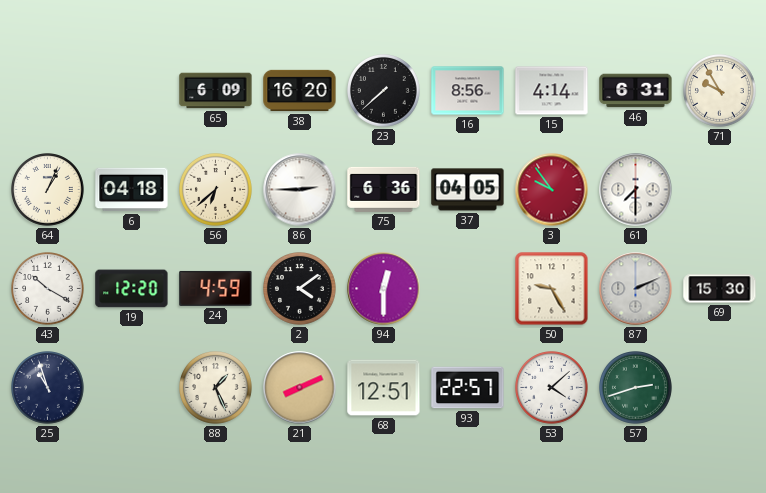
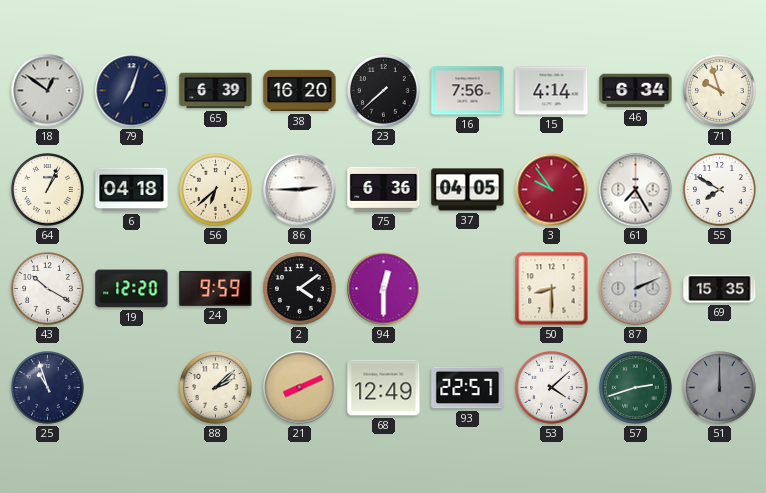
18: none -> 12:51
79: none -> 7:03
65: 6:09 -> 6:39
16: 8:56 -> 7:56
46: 6:31 -> 6:34
71: 9:55 -> 9:57
61: 7:30 -> 7:25
55: none -> 7:50
24: 4:59 -> 9:59
50: 9:25 -> 8:30
69: 15:30 -> 15:35
88: 1:26 -> 2:08
68: 12:51 -> 12:49
51: none -> 12:00
